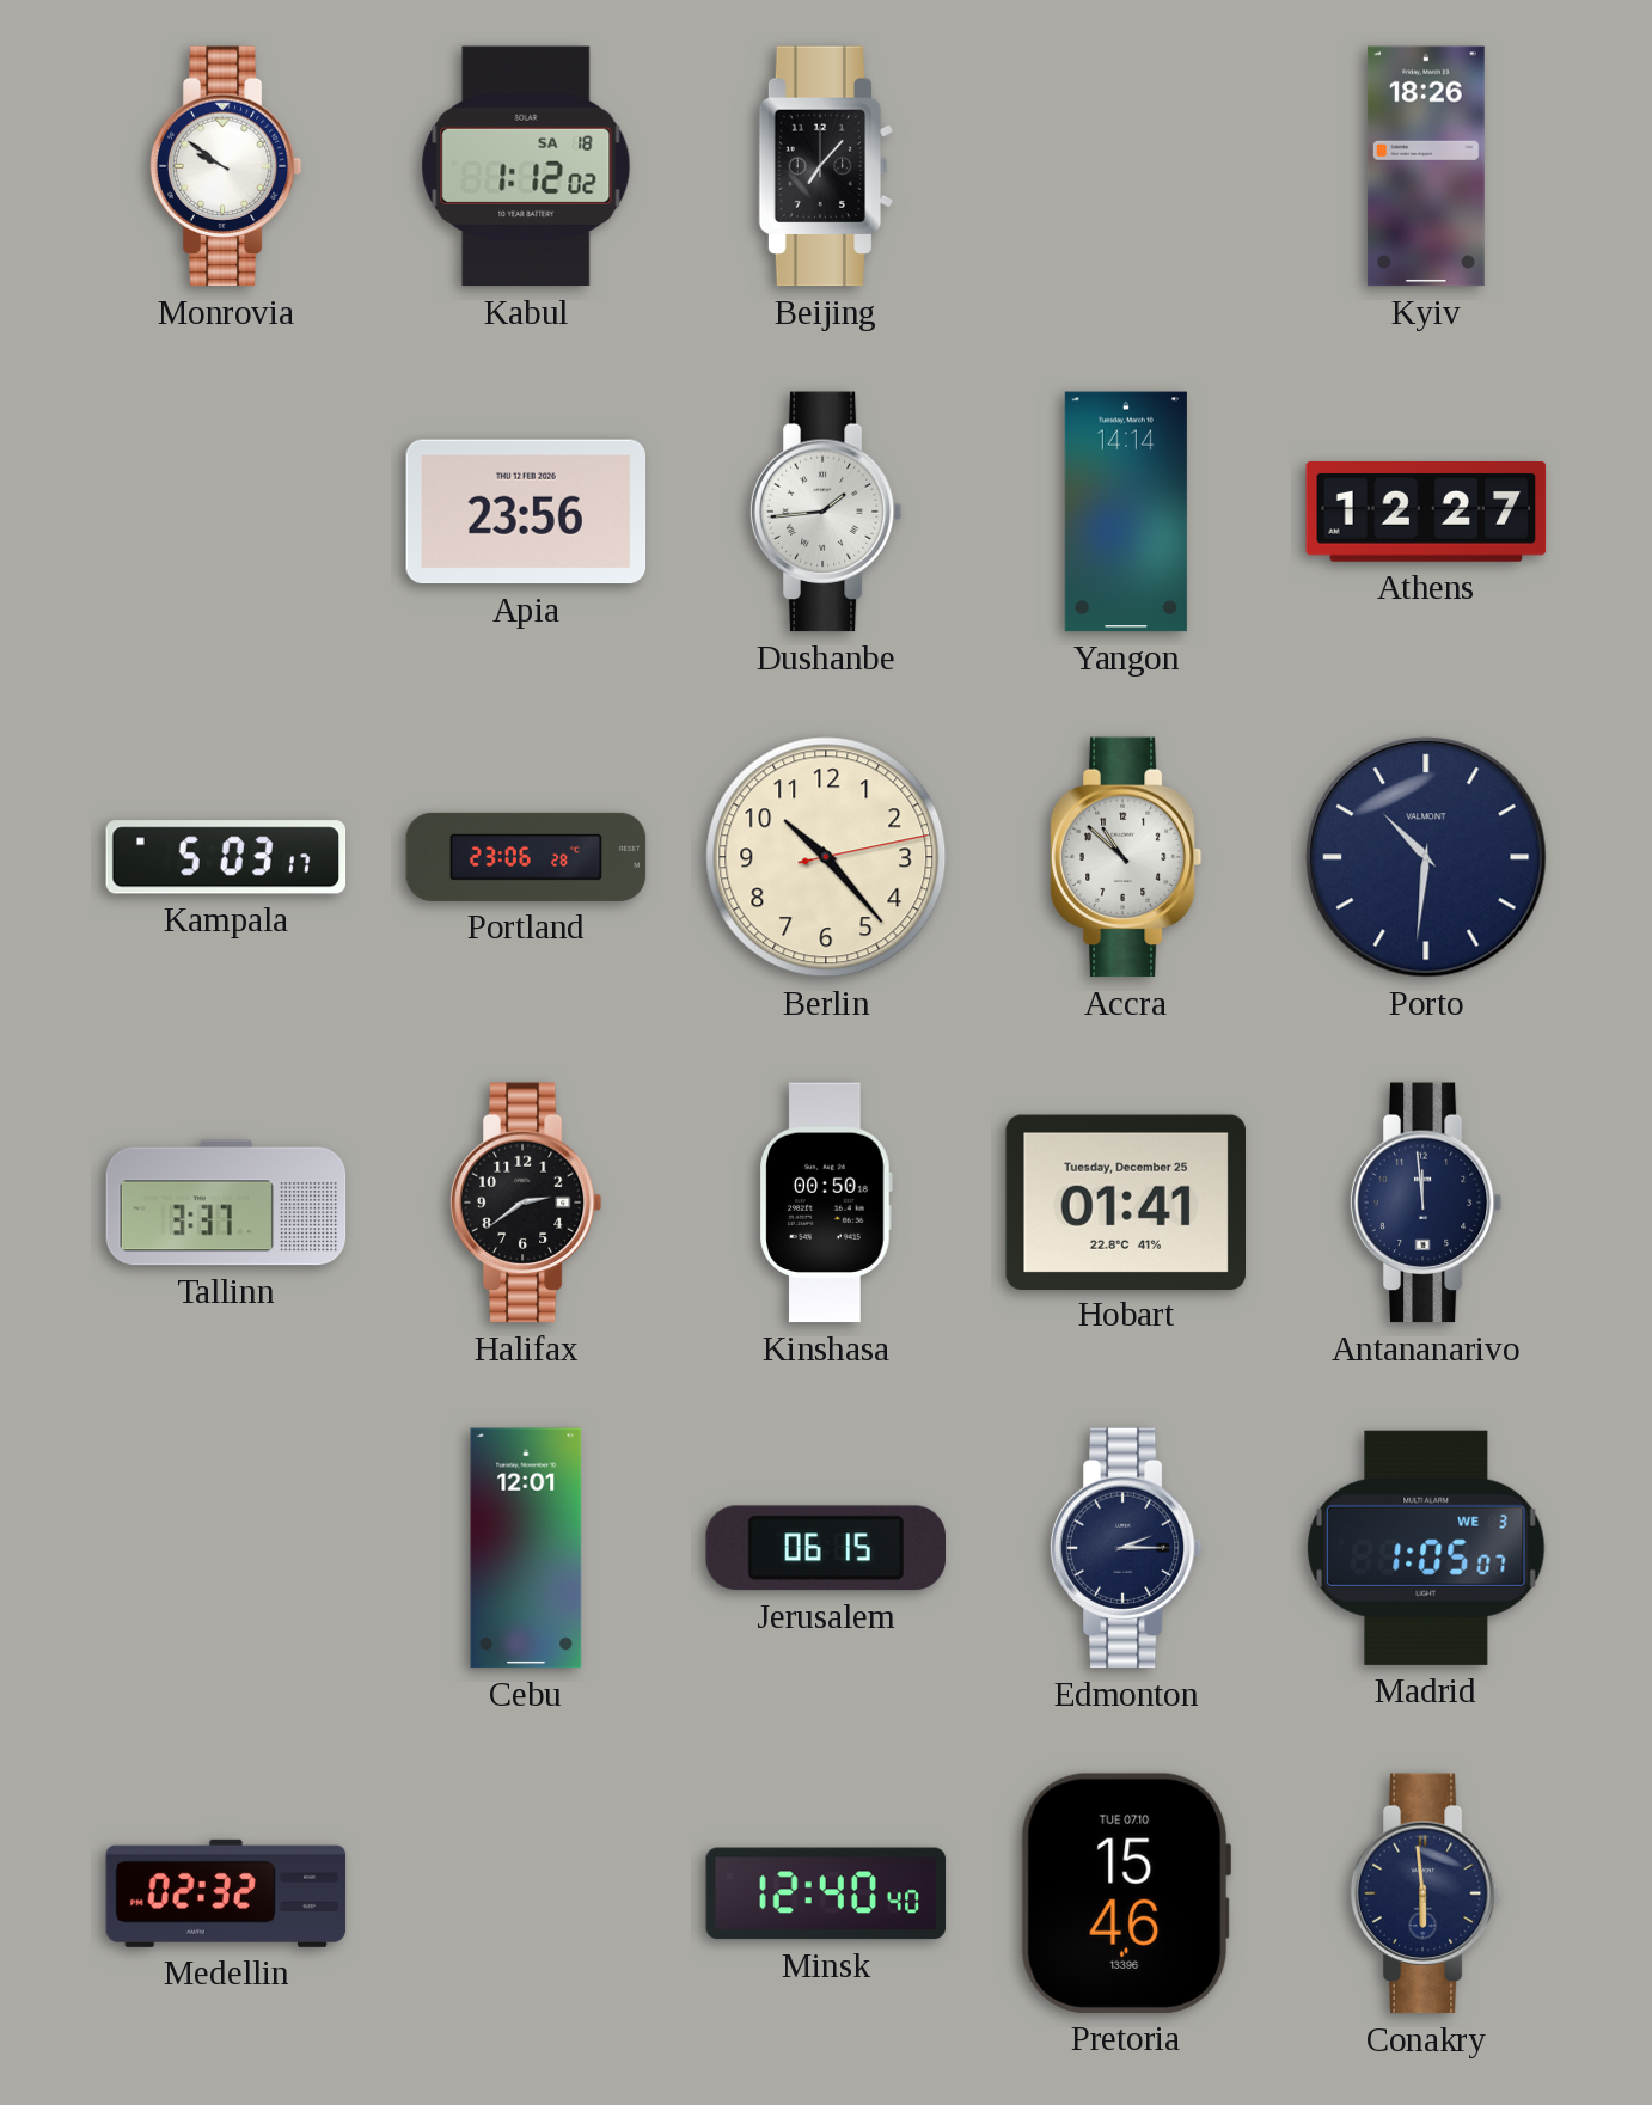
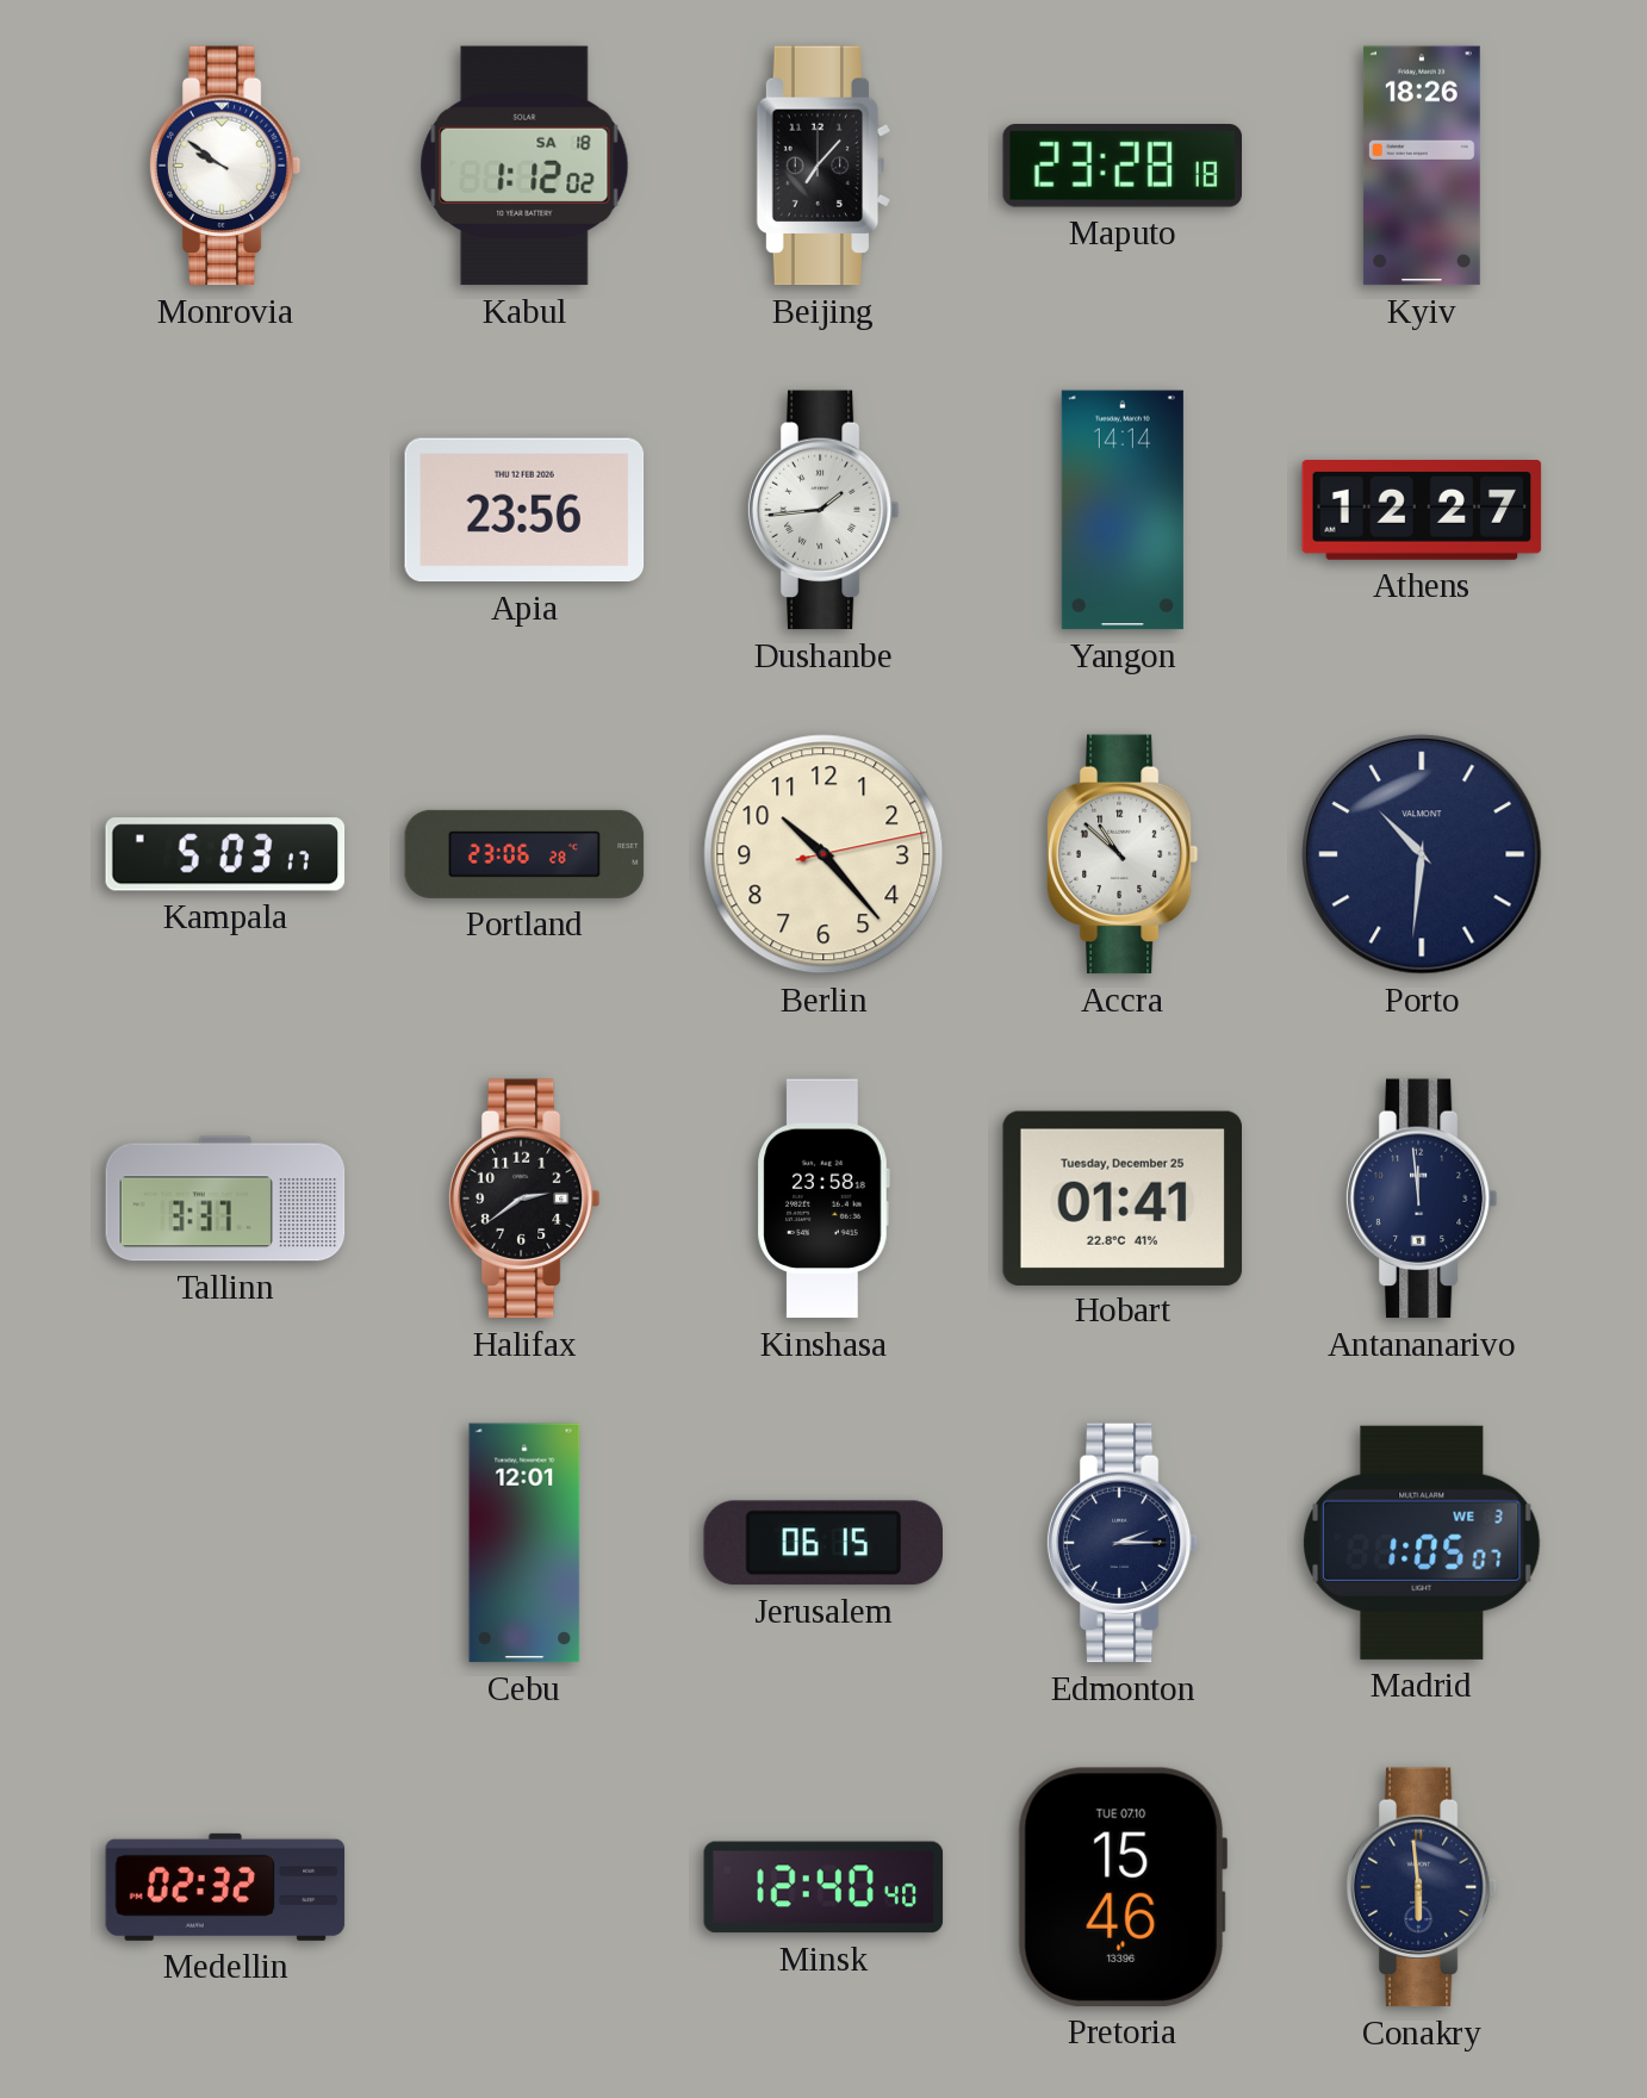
Maputo: none -> 23:28
Kinshasa: 00:50 -> 23:58
